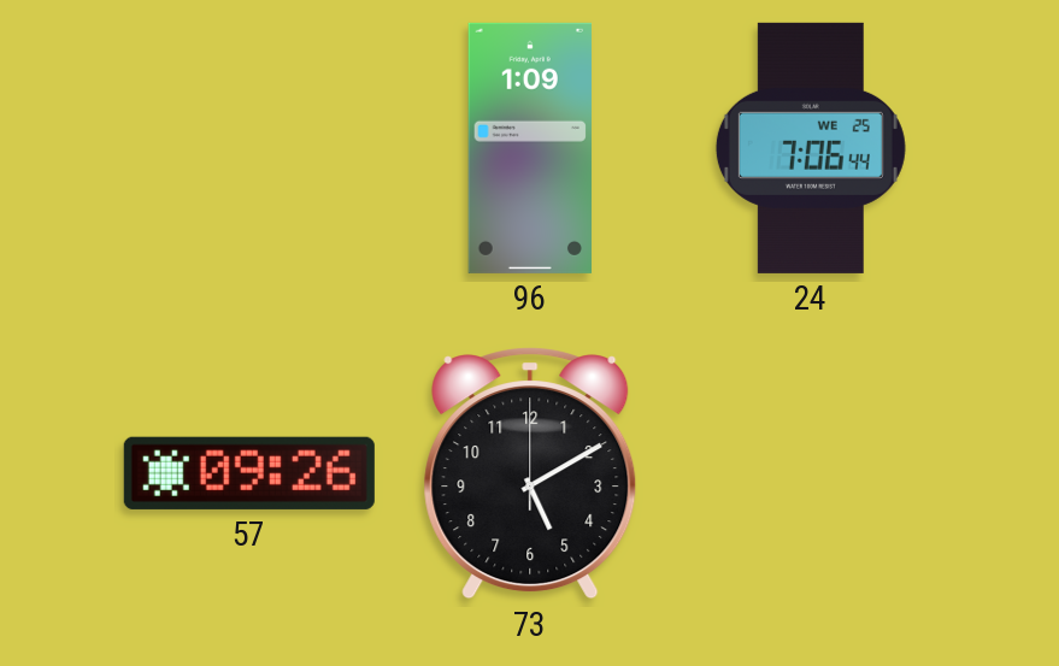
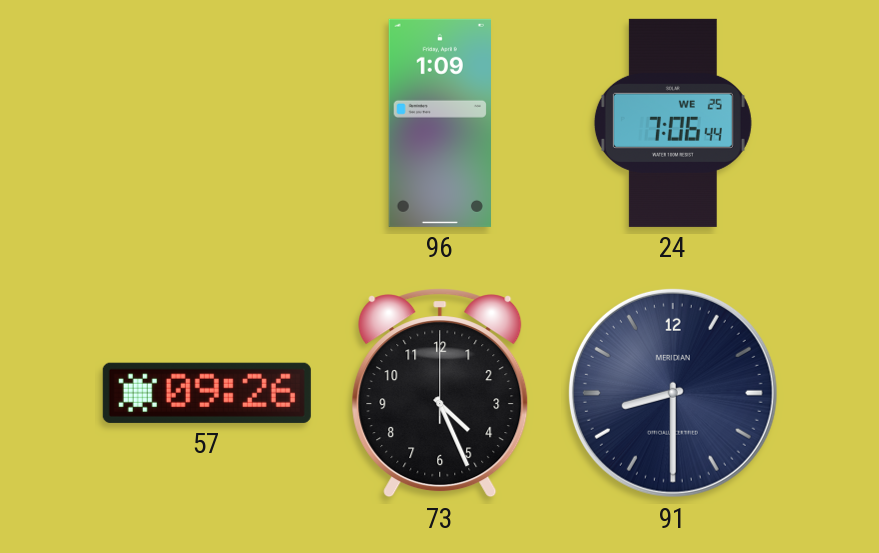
73: 5:10 -> 4:26
91: none -> 8:30
